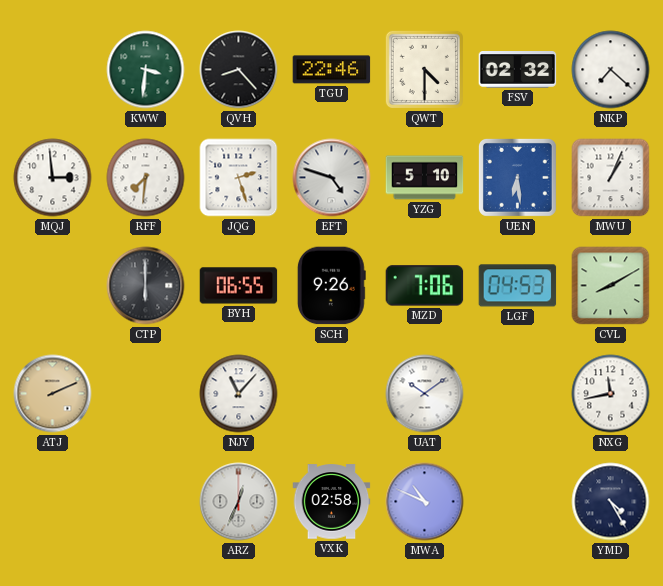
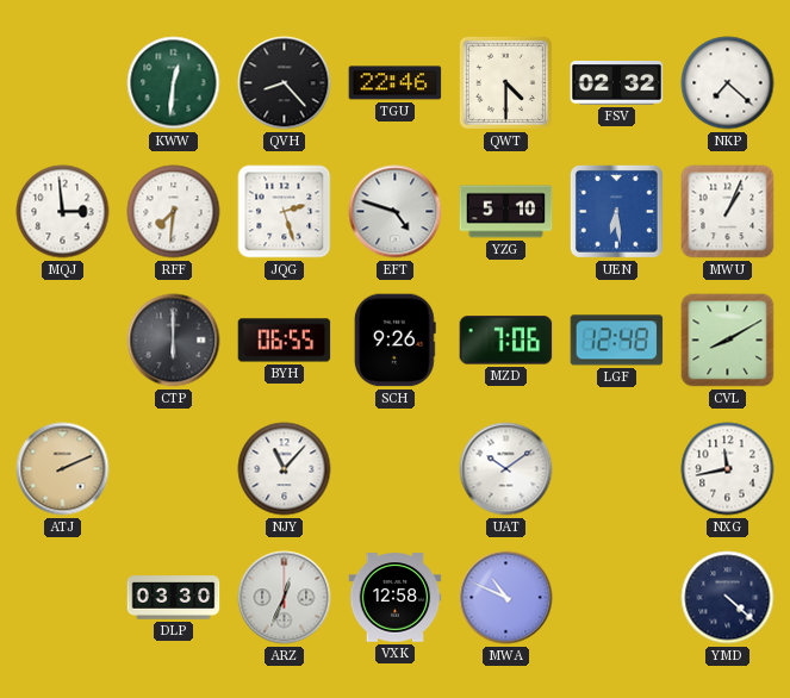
KWW: 3:31 -> 12:31
LGF: 04:53 -> 12:48
DLP: none -> 03:30
VXK: 02:58 -> 12:58
YMD: 4:25 -> 4:22
